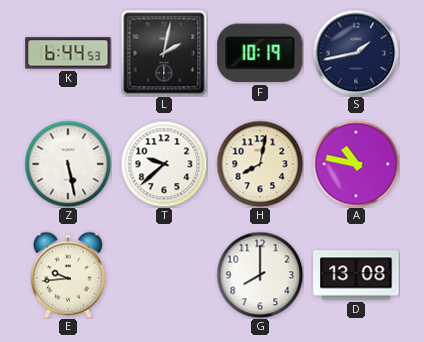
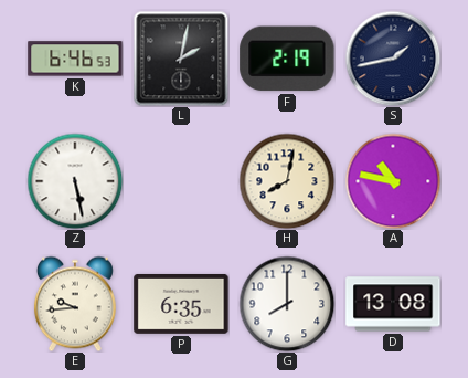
K: 6:44 -> 6:46
F: 10:19 -> 2:19
T: 9:38 -> none
P: none -> 6:35
